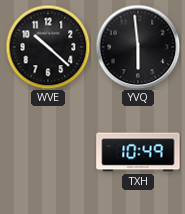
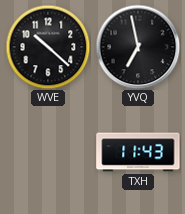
YVQ: 5:59 -> 6:58
TXH: 10:49 -> 11:43
